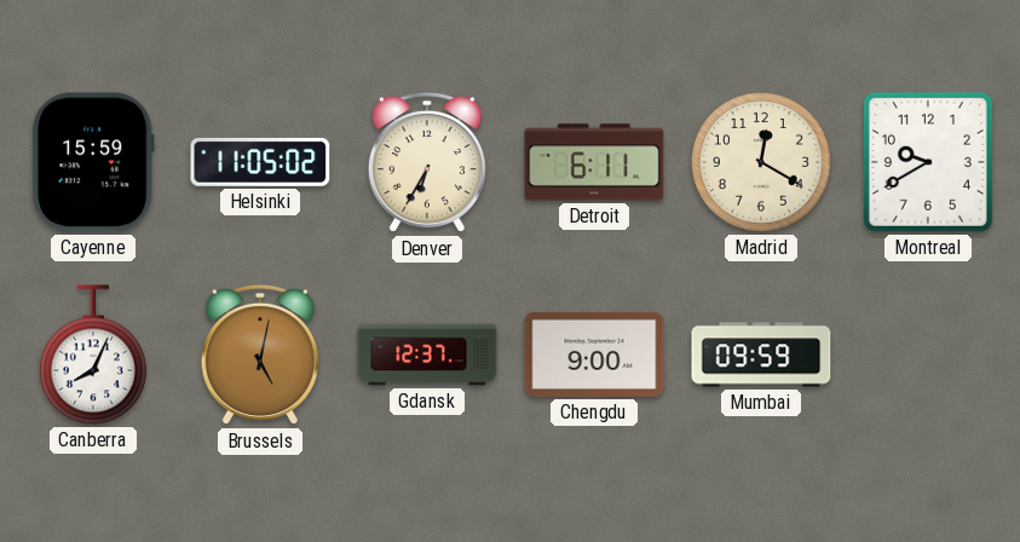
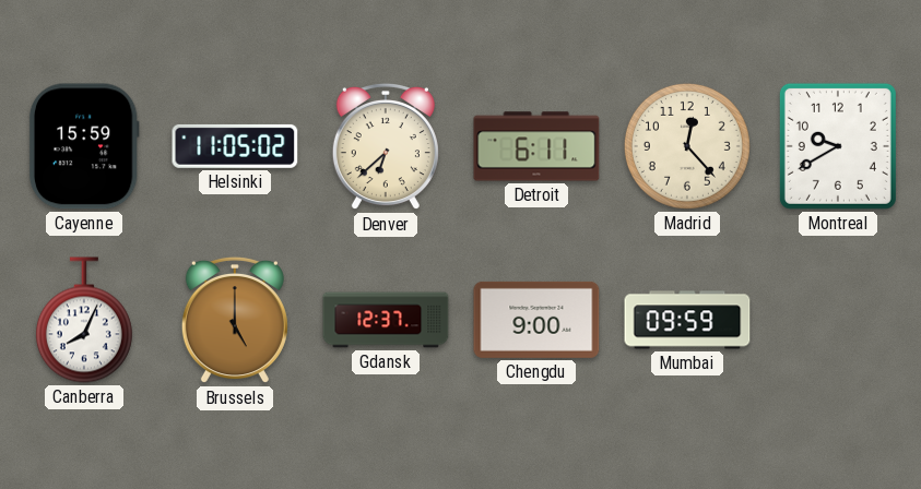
Denver: 6:35 -> 6:38
Madrid: 12:20 -> 12:23
Brussels: 5:02 -> 5:00
